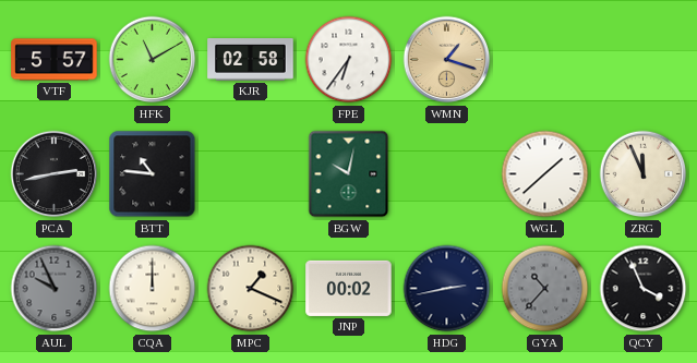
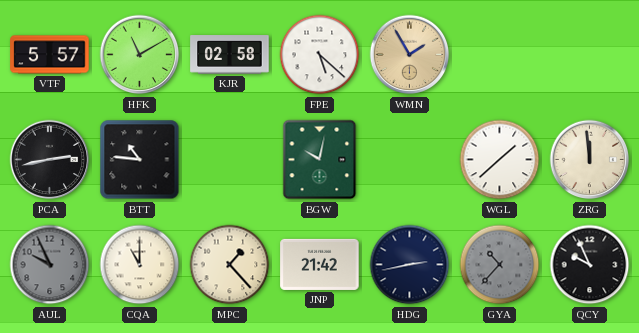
FPE: 6:36 -> 5:22
WMN: 1:18 -> 1:55
ZRG: 11:56 -> 11:59
CQA: 12:00 -> 11:00
MPC: 1:19 -> 1:23
JNP: 00:02 -> 21:42
QCY: 3:56 -> 9:56
